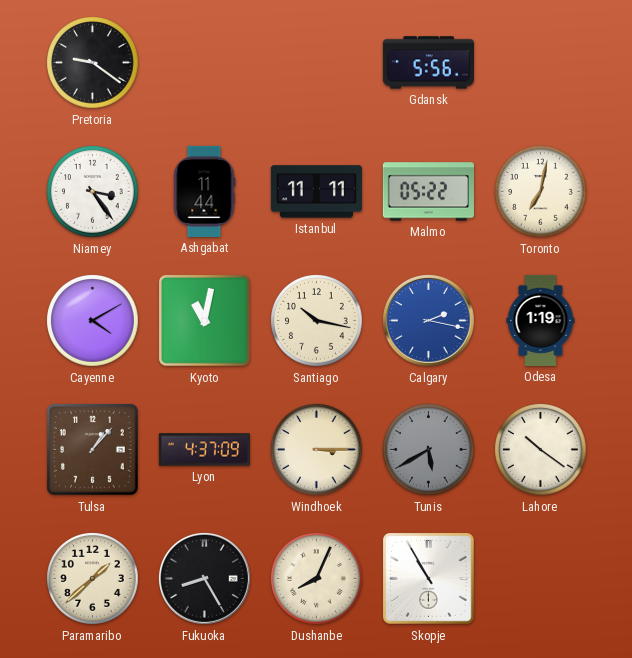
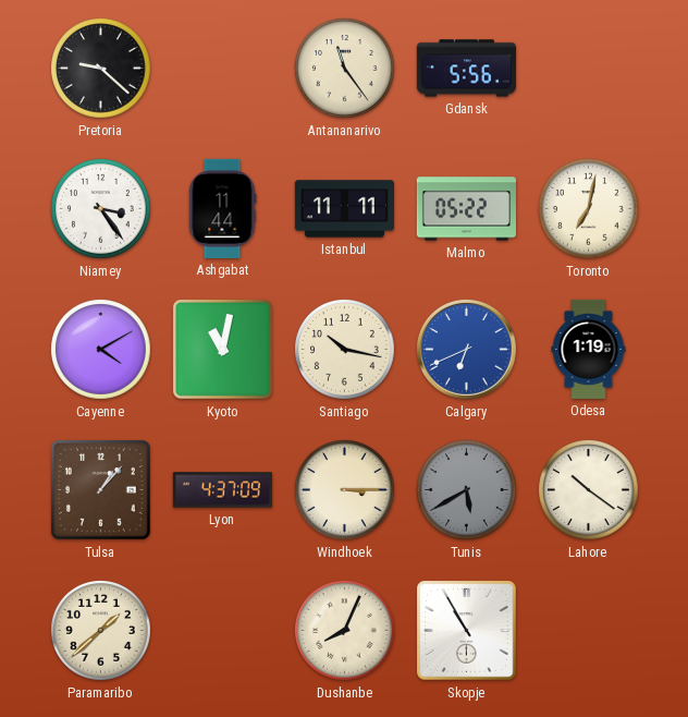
Pretoria: 9:21 -> 9:22
Antananarivo: none -> 11:24
Calgary: 2:17 -> 6:41
Fukuoka: 8:25 -> none
